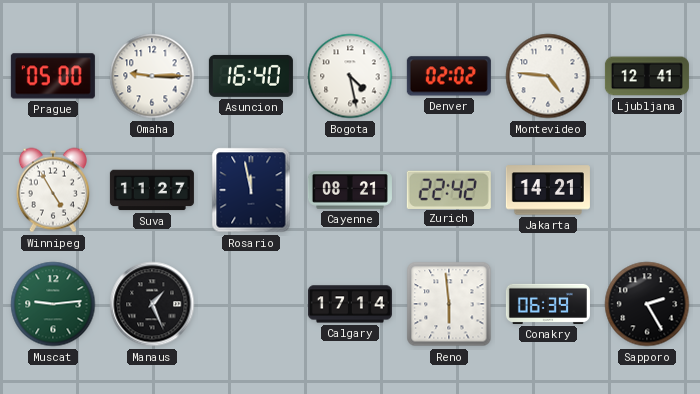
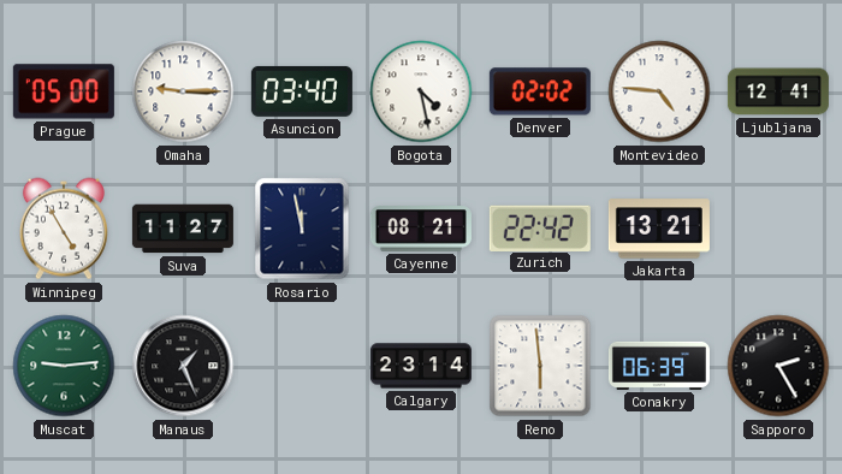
Asuncion: 16:40 -> 03:40
Jakarta: 14:21 -> 13:21
Calgary: 17:14 -> 23:14
